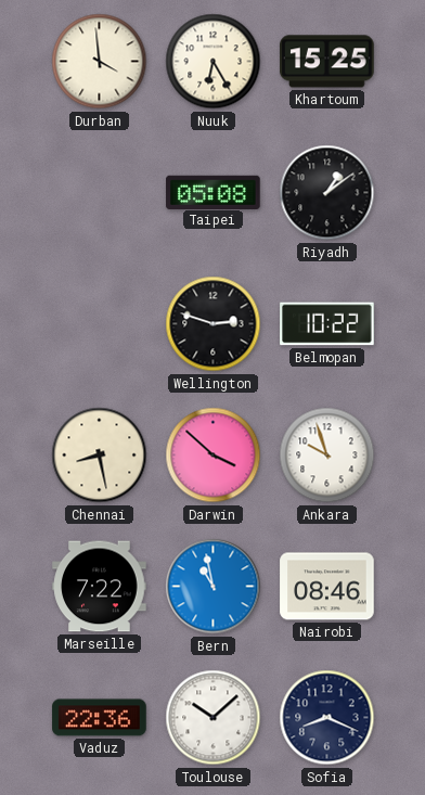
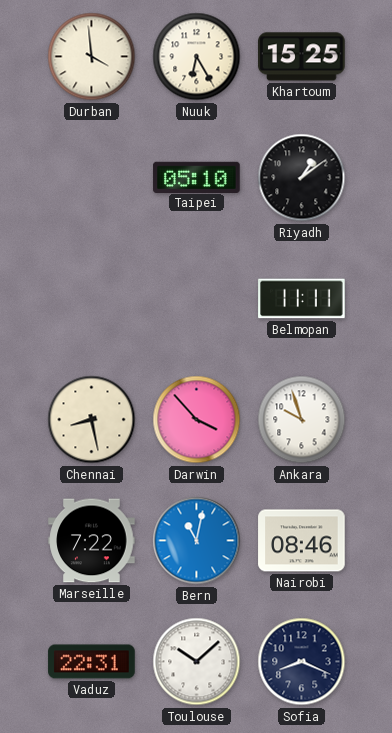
Taipei: 05:08 -> 05:10
Wellington: 2:48 -> none
Belmopan: 10:22 -> 11:11
Darwin: 3:52 -> 3:53
Bern: 10:58 -> 11:02
Vaduz: 22:36 -> 22:31
